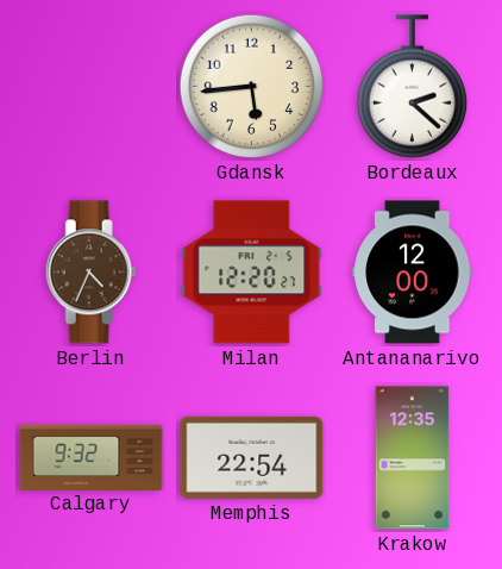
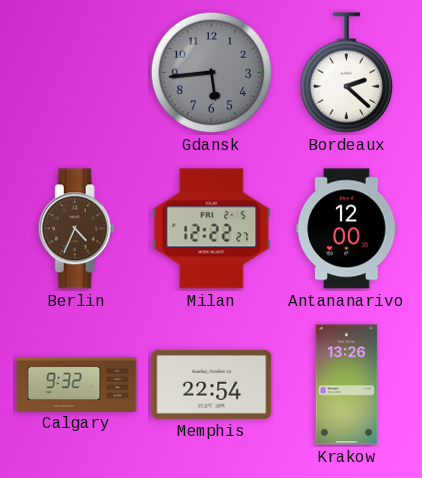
Gdansk dial: cream -> grey
Milan: 12:20 -> 12:22
Krakow: 12:35 -> 13:26
